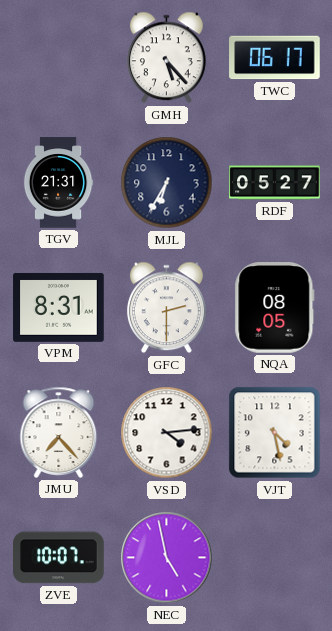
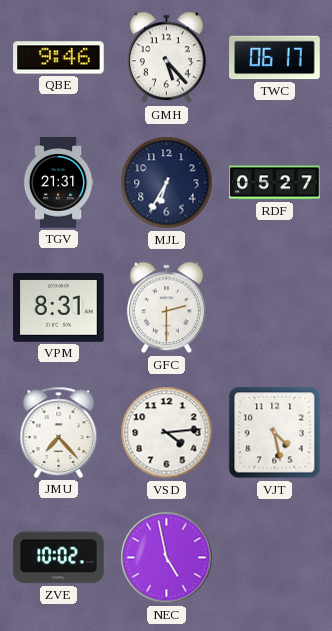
QBE: none -> 9:46
NQA: 08:05 -> none
ZVE: 10:07 -> 10:02
